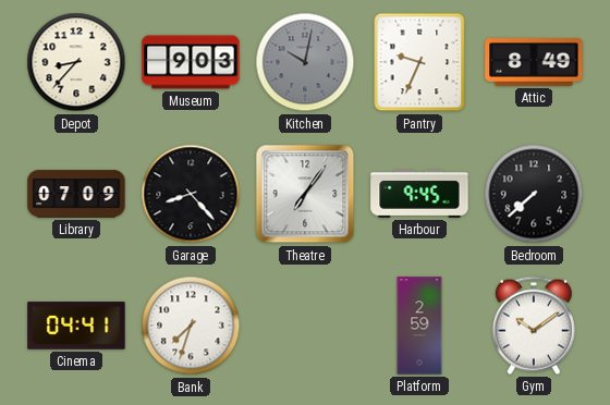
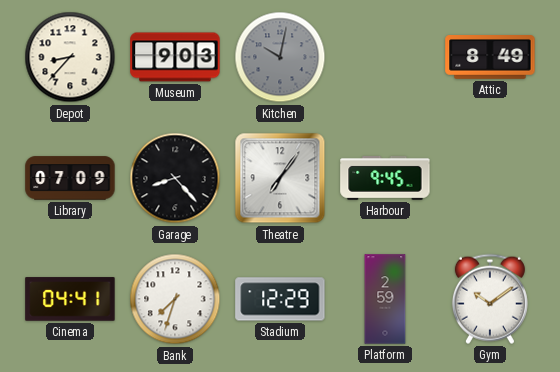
Pantry: 9:34 -> none
Bedroom: 7:38 -> none
Stadium: none -> 12:29
